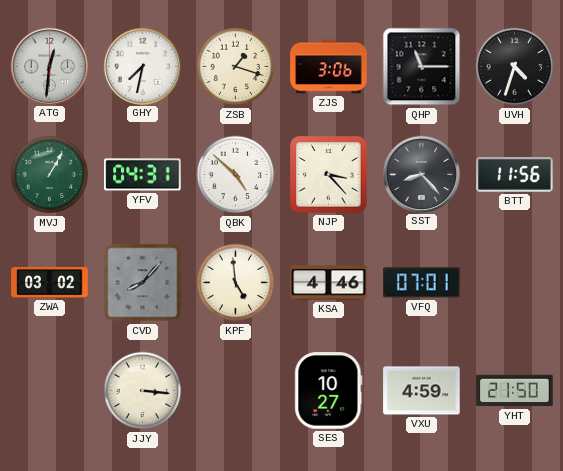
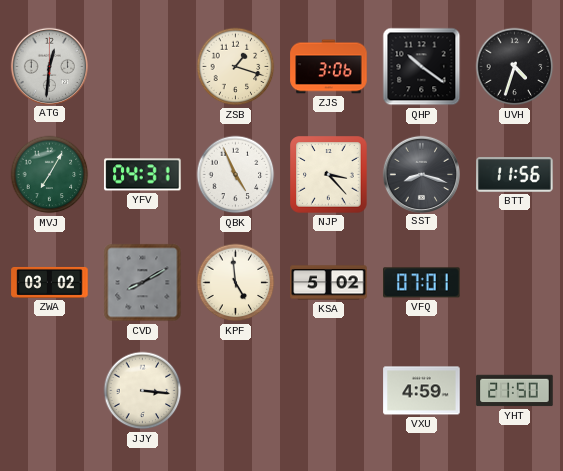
GHY: 7:32 -> none
QHP: 11:15 -> 10:21
MVJ: 1:05 -> 7:05
QBK: 4:52 -> 4:56
SST: 8:23 -> 8:18
CVD: 8:07 -> 8:10
KSA: 4:46 -> 5:02
SES: 10:27 -> none
